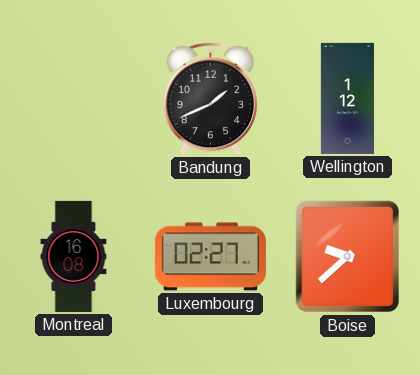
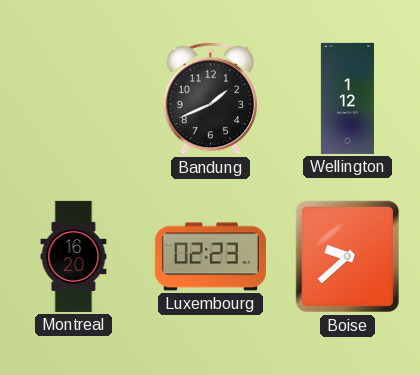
Montreal: 16:08 -> 16:20
Luxembourg: 02:27 -> 02:23
